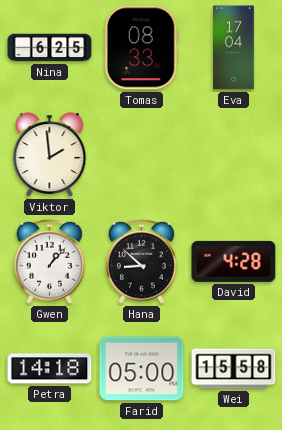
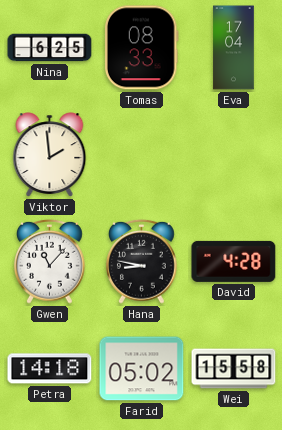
Gwen: 1:07 -> 11:07
Hana: 8:52 -> 8:47
Farid: 05:00 -> 05:02
